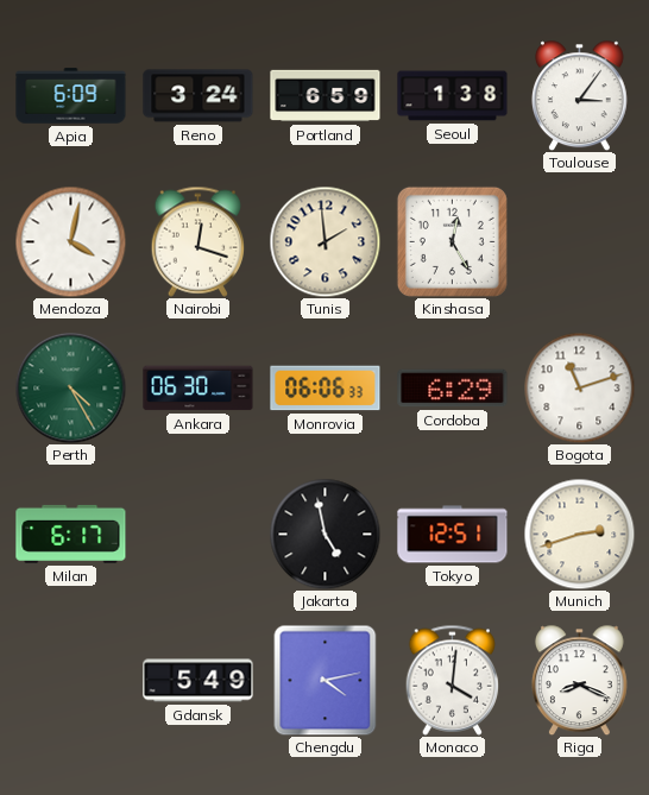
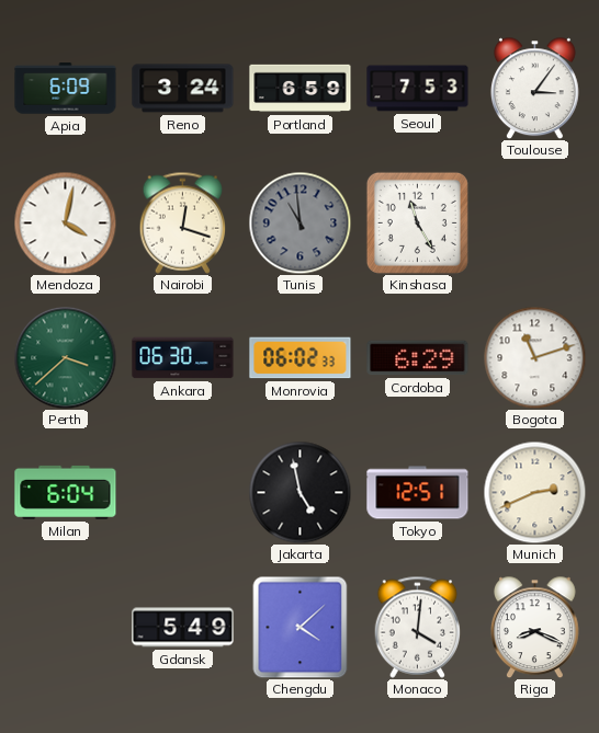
Seoul: 1:38 -> 7:53
Tunis: 1:59 -> 10:59
Tunis dial: cream -> grey
Kinshasa: 12:25 -> 11:25
Perth: 4:25 -> 3:38
Monrovia: 06:06 -> 06:02
Milan: 6:17 -> 6:04
Munich: 2:42 -> 2:41
Chengdu: 4:13 -> 4:08
